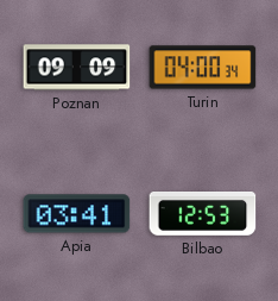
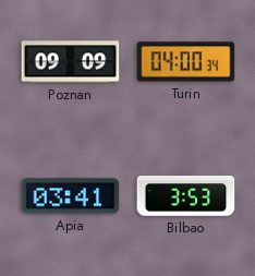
Bilbao: 12:53 -> 3:53
